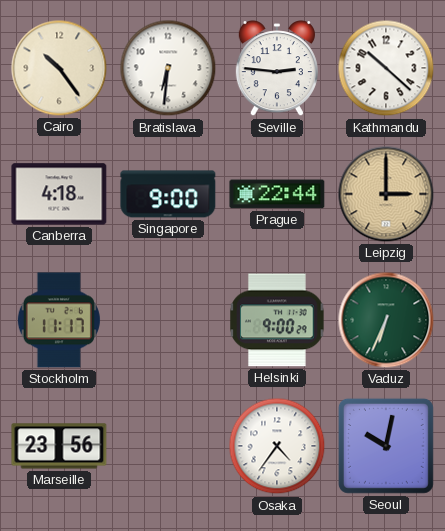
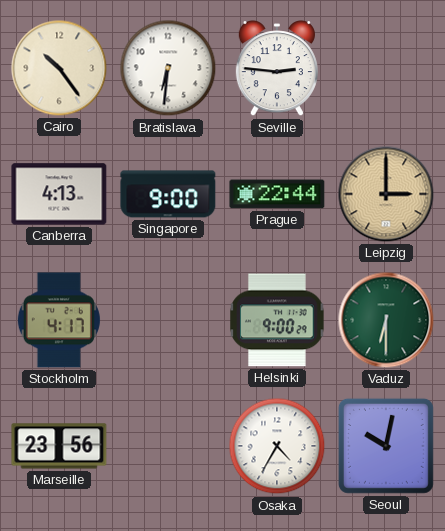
Kathmandu: 10:22 -> none
Canberra: 4:18 -> 4:13
Stockholm: 11:17 -> 4:17
Vaduz: 6:34 -> 6:30
Osaka: 4:36 -> 4:35
